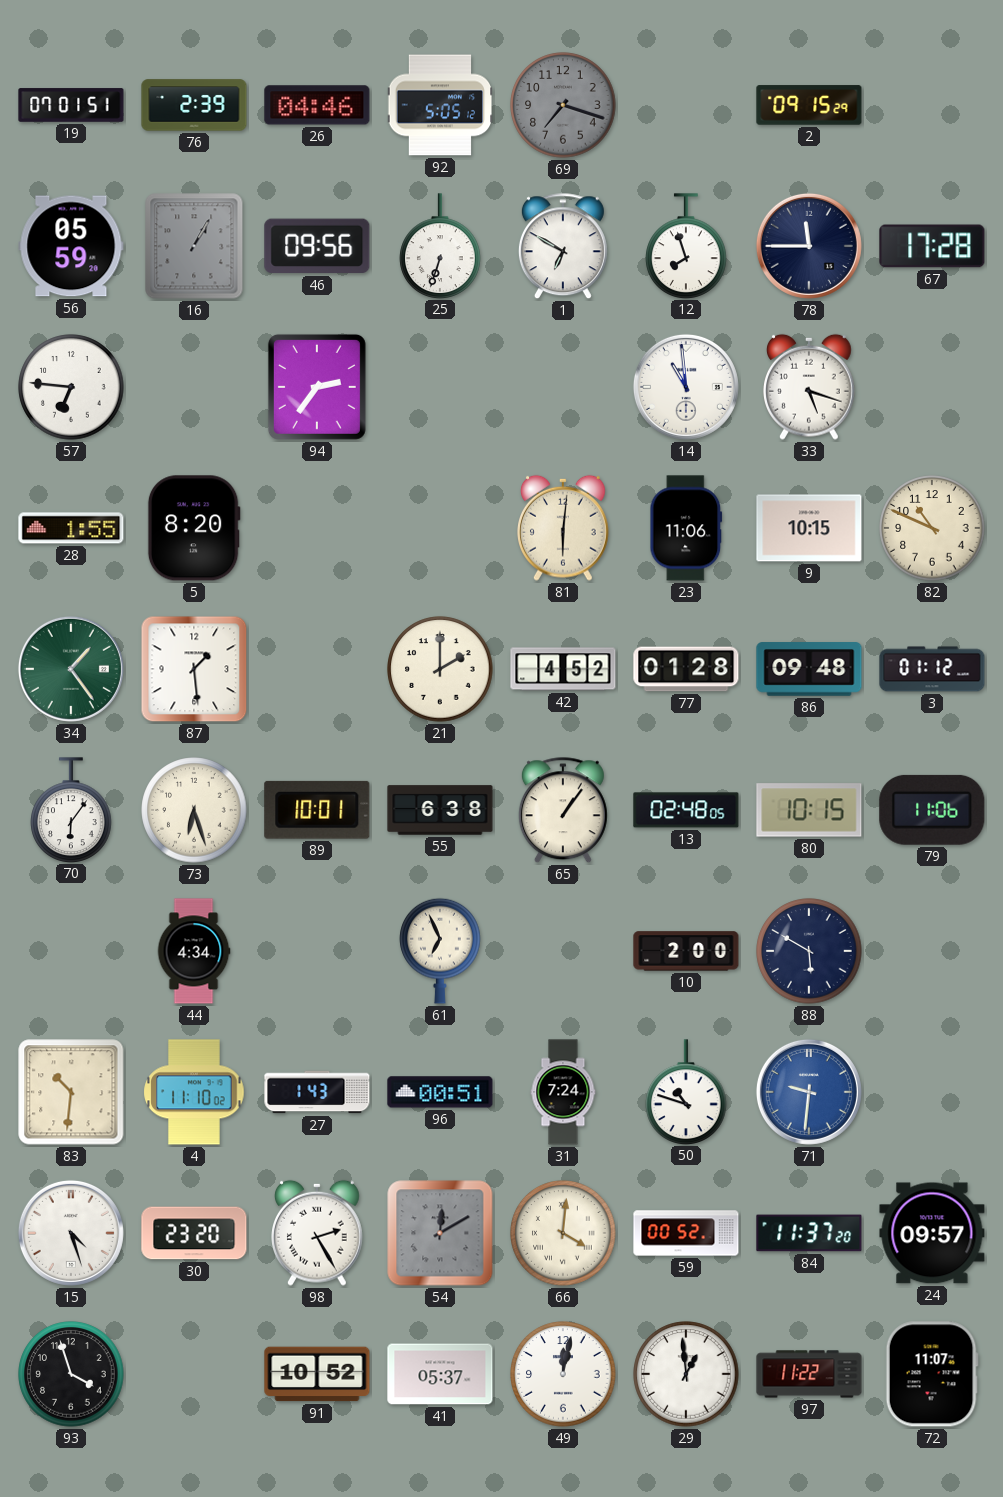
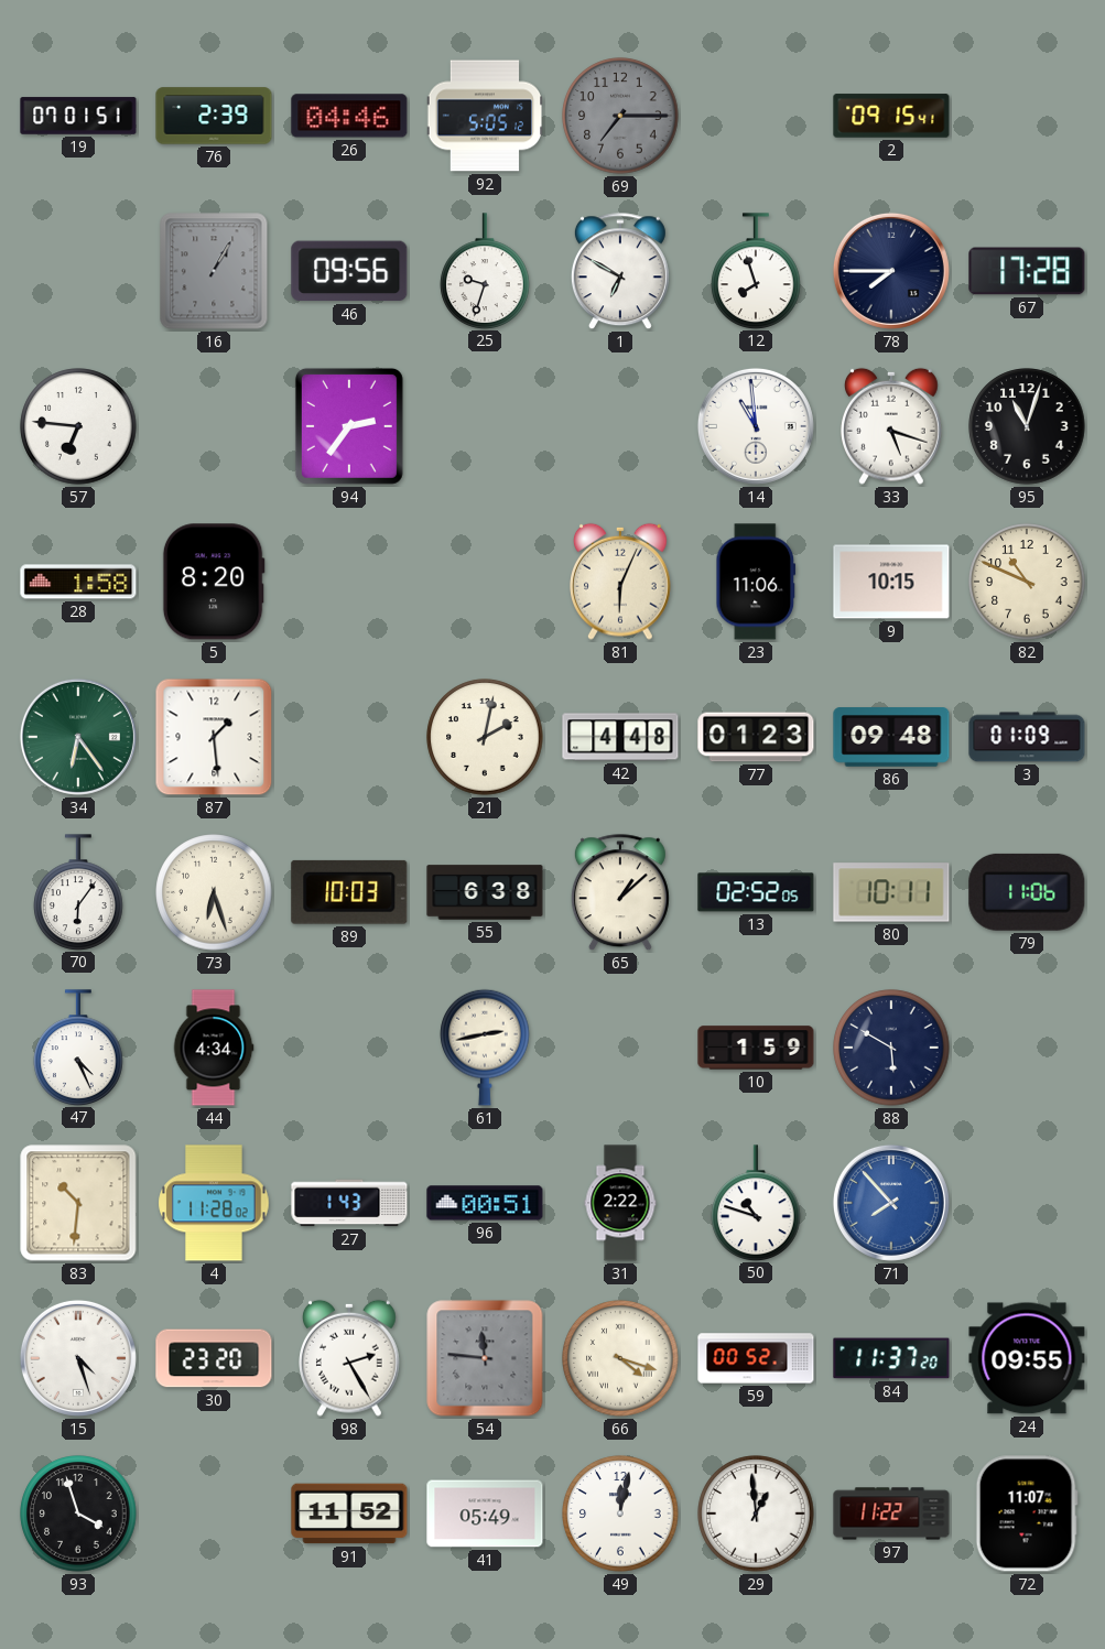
69: 7:18 -> 7:15
2: 09:15:29 -> 09:15:41
56: 05:59 -> none
25: 6:33 -> 9:33
78: 11:45 -> 7:45
95: none -> 11:03
28: 1:55 -> 1:58
81: 6:01 -> 6:04
34: 1:24 -> 6:24
21: 2:00 -> 2:02
42: 4:52 -> 4:48
77: 01:28 -> 01:23
3: 01:12 -> 01:09
89: 10:01 -> 10:03
65: 1:06 -> 1:08
13: 02:48 -> 02:52
80: 10:15 -> 10:11
47: none -> 4:26
61: 6:56 -> 2:43
10: 2:00 -> 1:59
4: 11:10 -> 11:28
31: 7:24 -> 2:22
71: 9:31 -> 7:53
54: 12:10 -> 11:46
66: 4:01 -> 4:18
24: 09:57 -> 09:55
91: 10:52 -> 11:52
41: 05:37 -> 05:49
